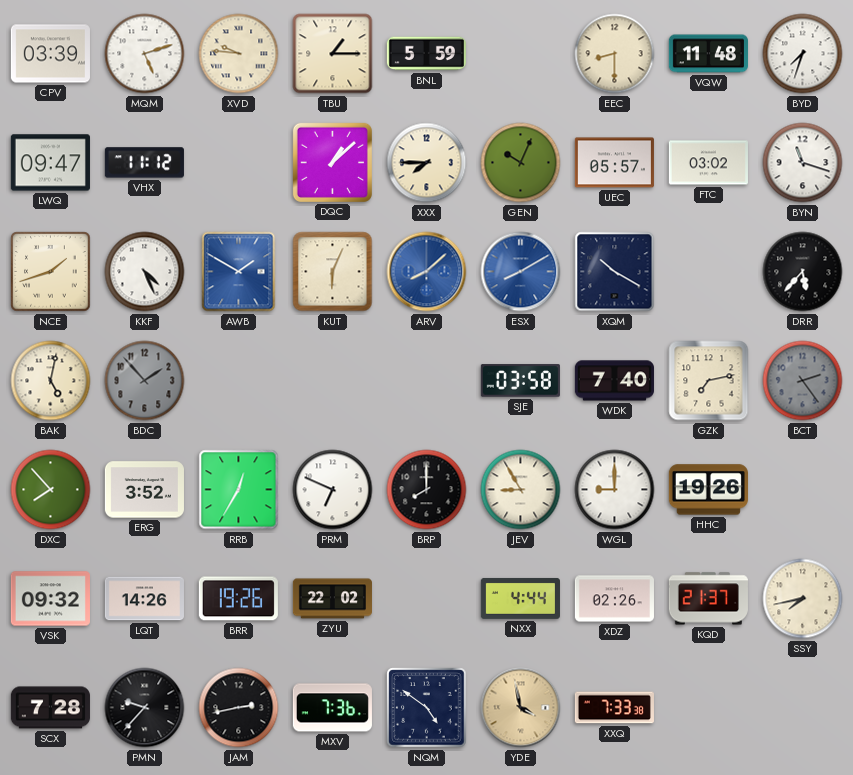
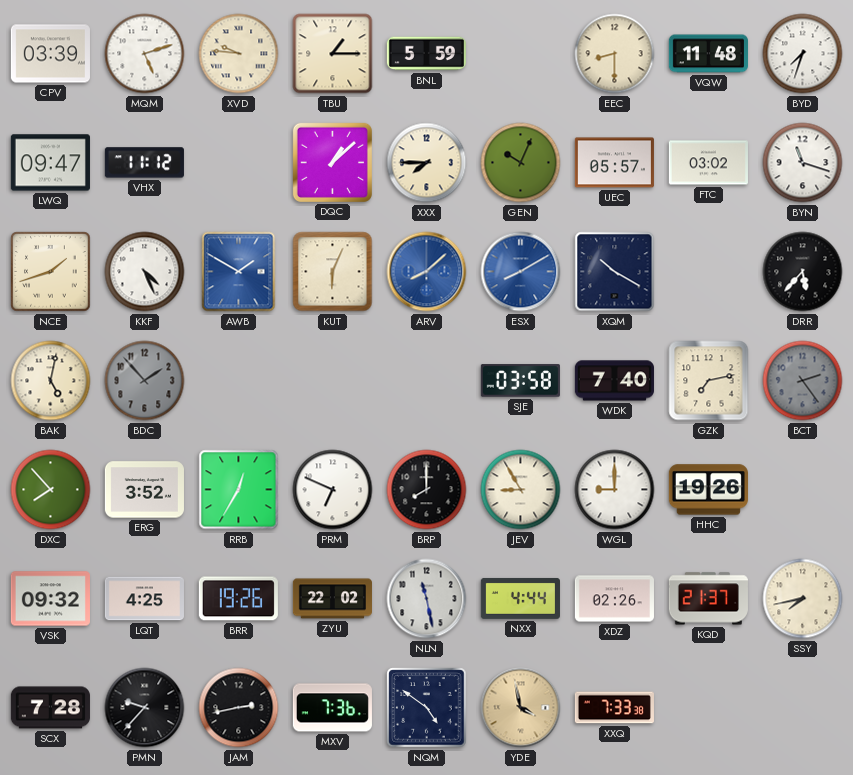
LQT: 14:26 -> 4:25
NLN: none -> 11:28
